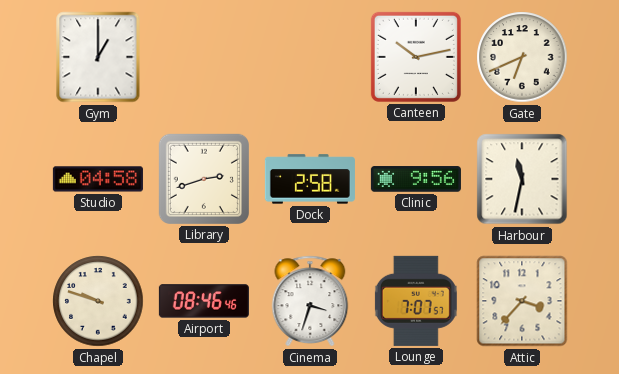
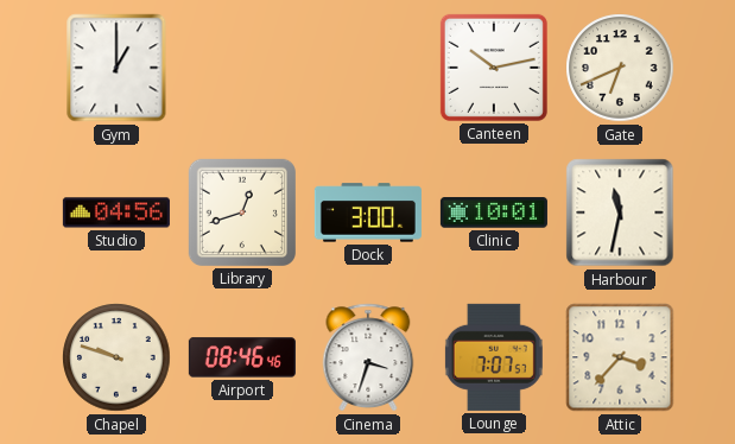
Studio: 04:58 -> 04:56
Library: 2:42 -> 12:42
Dock: 2:58 -> 3:00
Clinic: 9:56 -> 10:01
